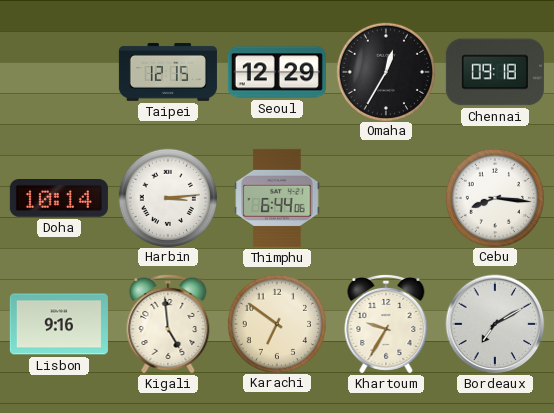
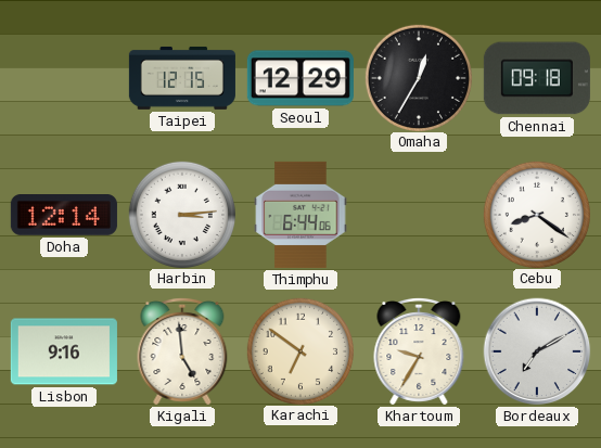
Doha: 10:14 -> 12:14
Cebu: 8:16 -> 8:21
